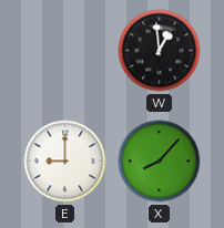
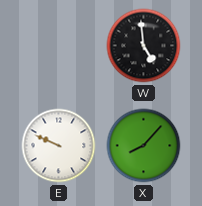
W: 12:59 -> 4:59
E: 9:00 -> 9:49
